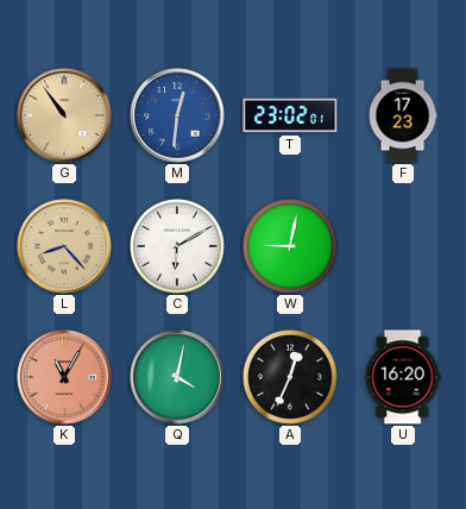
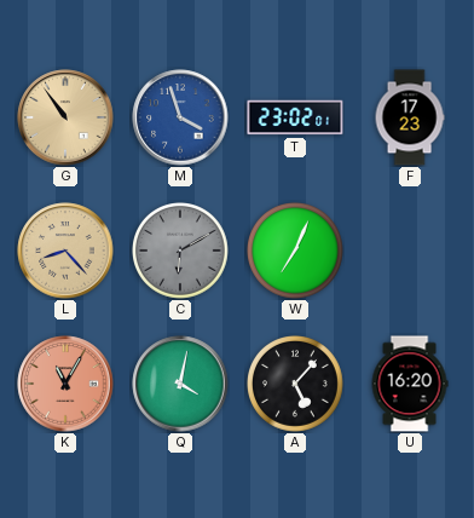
M: 12:31 -> 3:57
C dial: white -> grey
W: 9:02 -> 7:04
A: 12:34 -> 5:07
